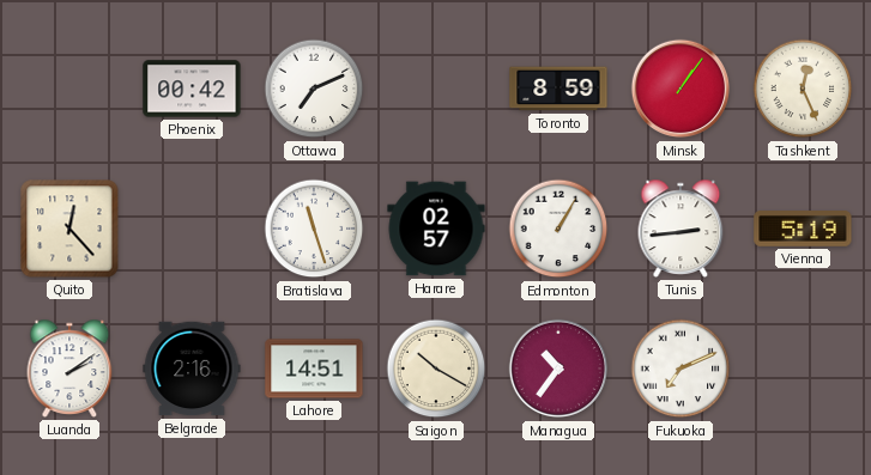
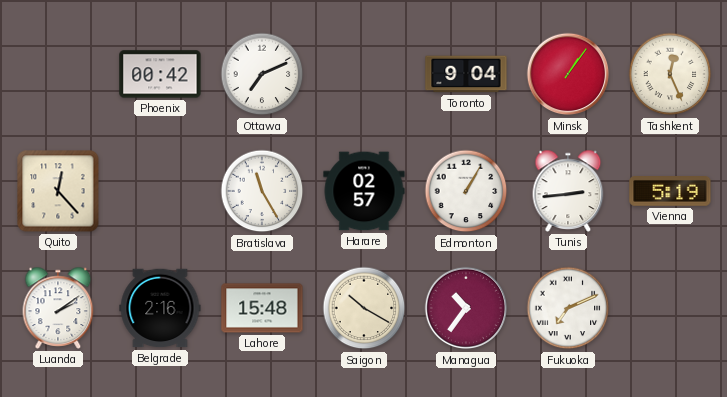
Toronto: 8:59 -> 9:04
Bratislava: 11:27 -> 11:25
Lahore: 14:51 -> 15:48
